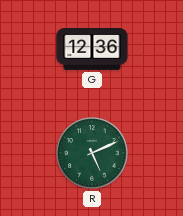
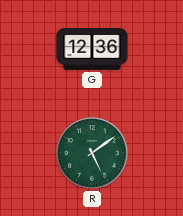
R: 5:11 -> 5:09
